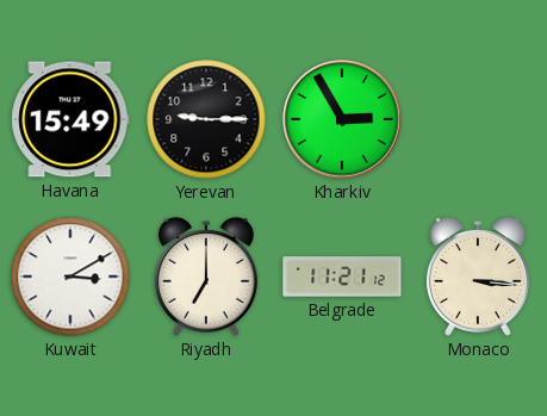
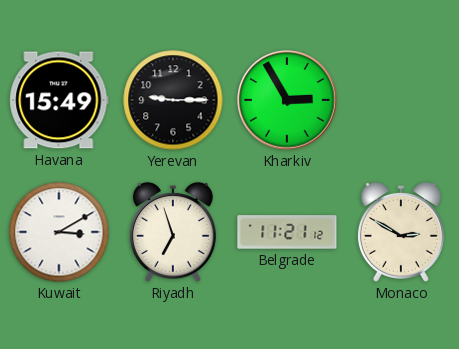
Riyadh: 7:00 -> 6:57
Monaco: 3:16 -> 2:50
